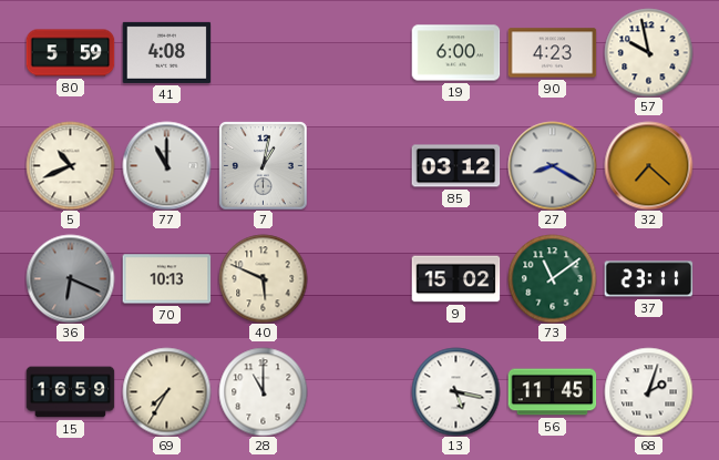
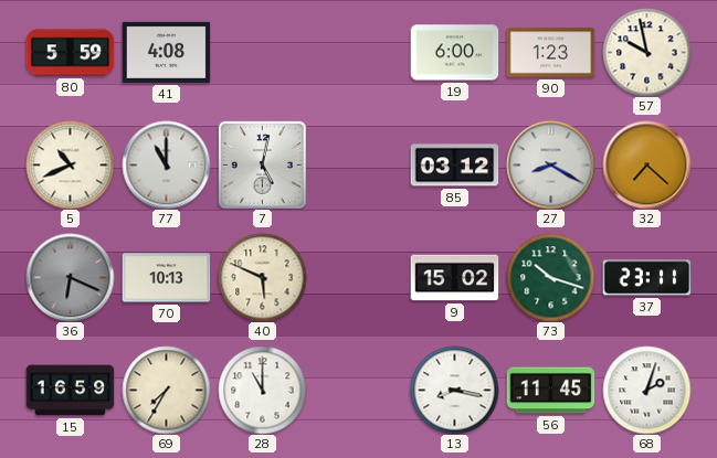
90: 4:23 -> 1:23
7: 1:02 -> 5:02
73: 11:09 -> 10:18
13: 5:17 -> 8:17
